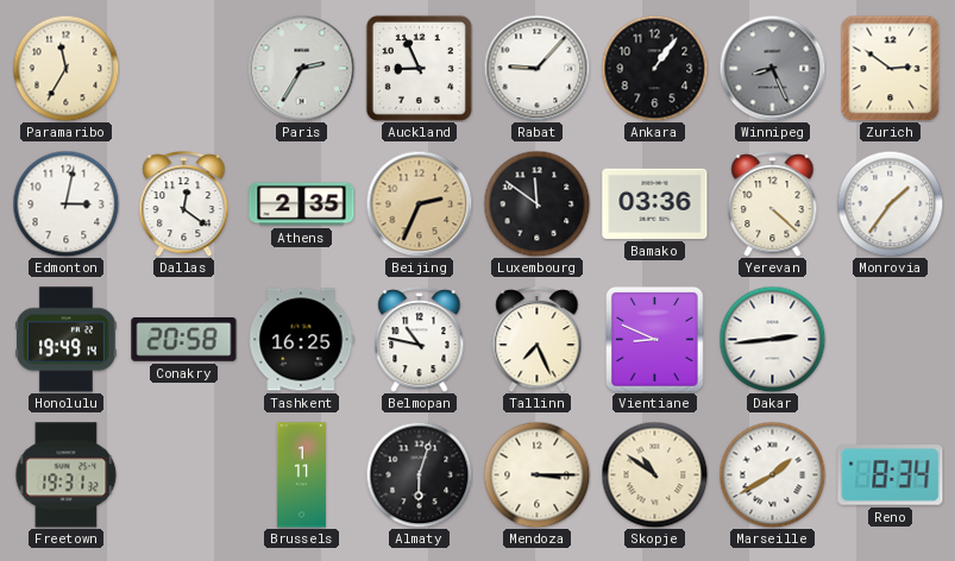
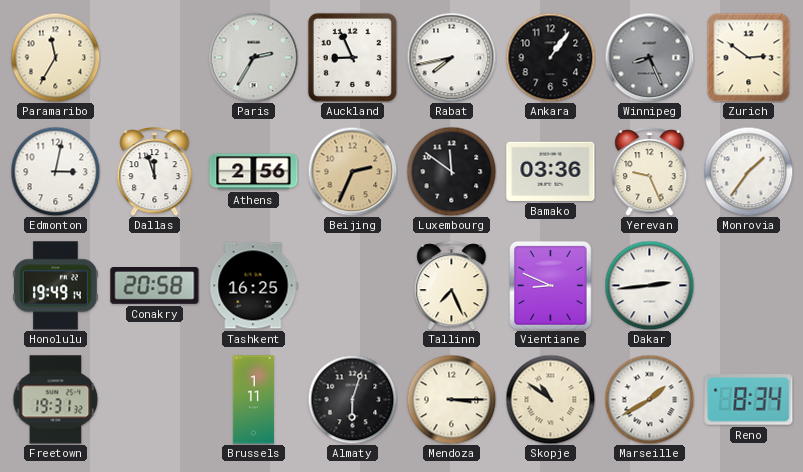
Rabat: 9:07 -> 7:43
Dallas: 12:21 -> 11:57
Athens: 2:35 -> 2:56
Yerevan: 4:22 -> 9:26
Belmopan: 10:47 -> none
